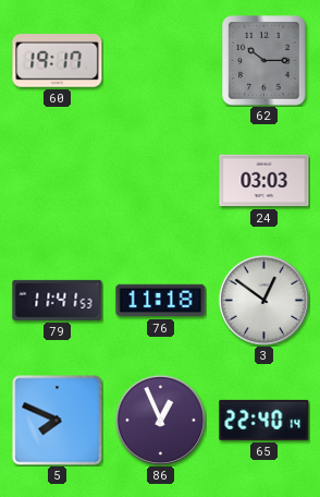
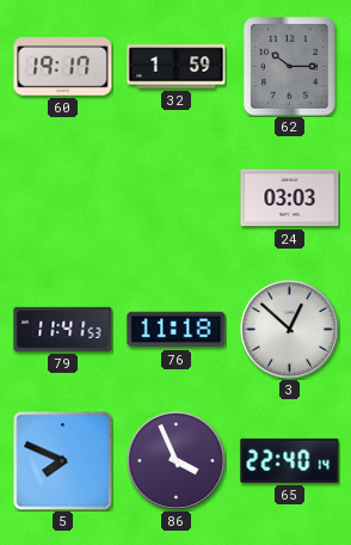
32: none -> 1:59
3: 12:51 -> 12:52
86: 12:56 -> 3:56
